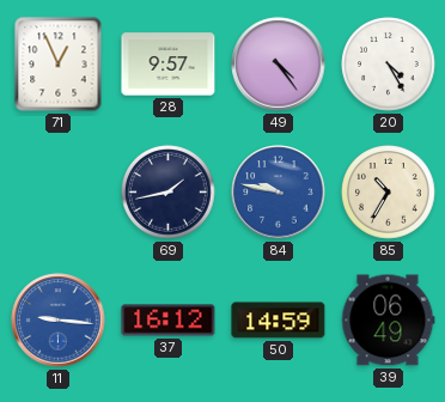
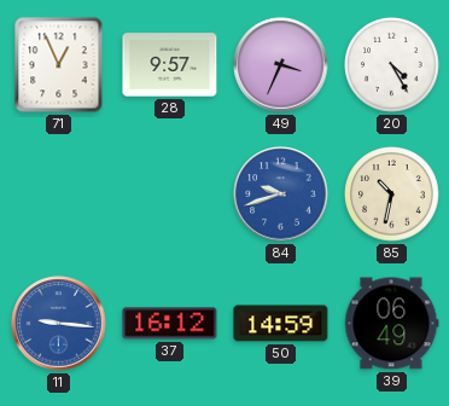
49: 4:24 -> 3:34
69: 1:43 -> none
84: 9:47 -> 9:42
85: 10:35 -> 10:32
